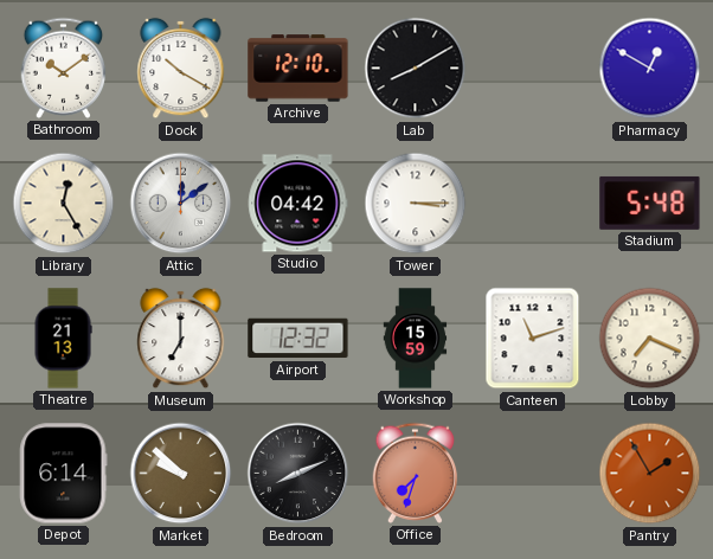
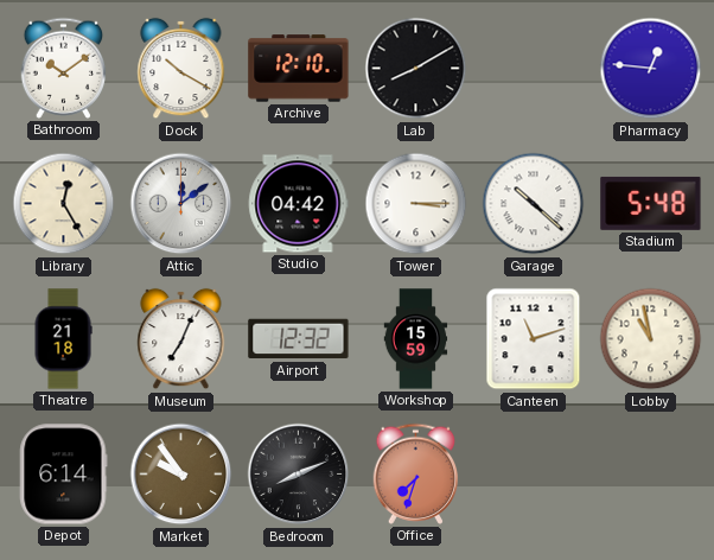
Pharmacy: 12:50 -> 12:46
Garage: none -> 10:22
Theatre: 21:13 -> 21:18
Museum: 7:00 -> 7:04
Lobby: 7:19 -> 10:58
Market: 9:52 -> 9:54
Pantry: 1:55 -> none
